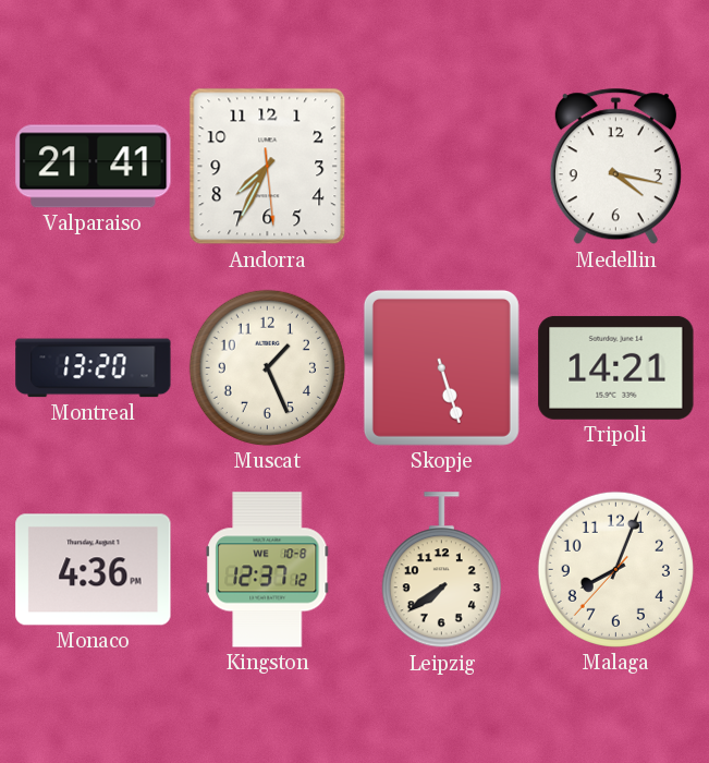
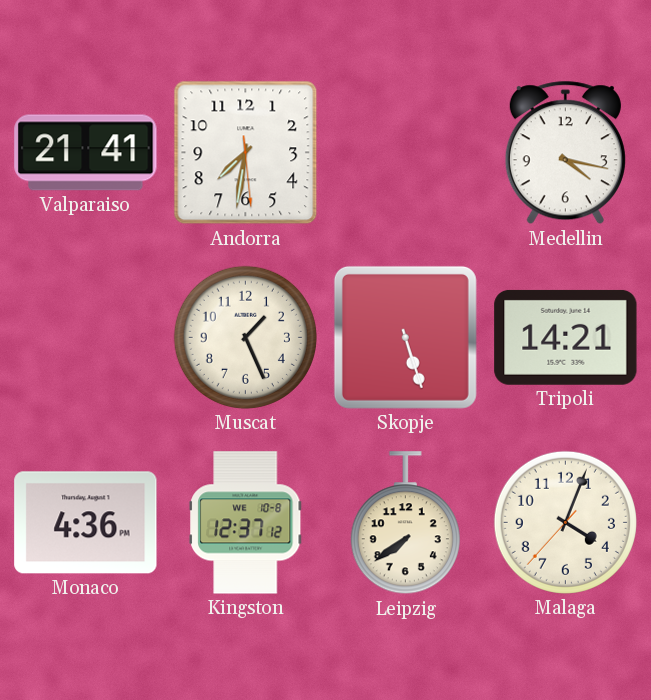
Andorra: 7:34 -> 7:31
Montreal: 13:20 -> none
Malaga: 8:03 -> 4:03
